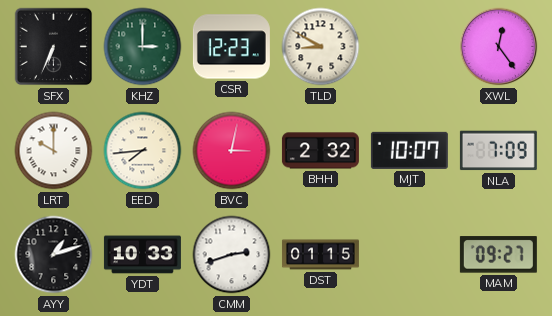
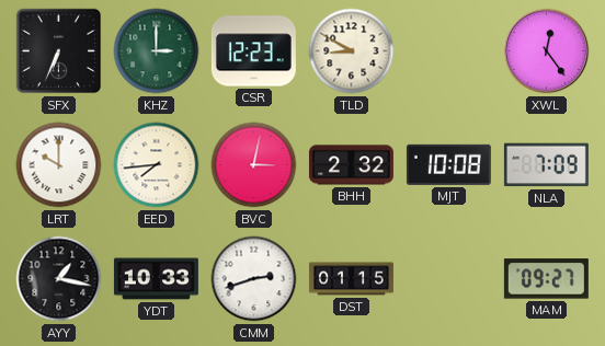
MJT: 10:07 -> 10:08
AYY: 1:12 -> 1:17
